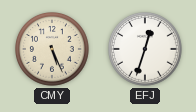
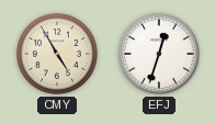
CMY: 5:26 -> 4:55
